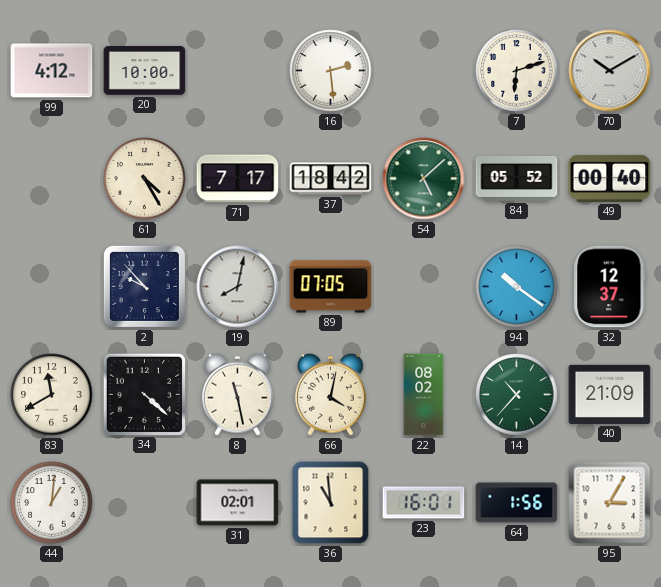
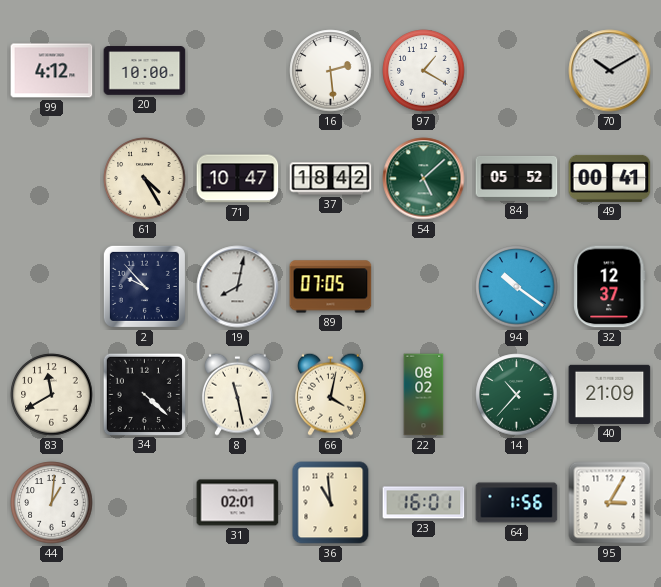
97: none -> 1:20
7: 6:12 -> none
71: 7:17 -> 10:47
49: 00:40 -> 00:41
